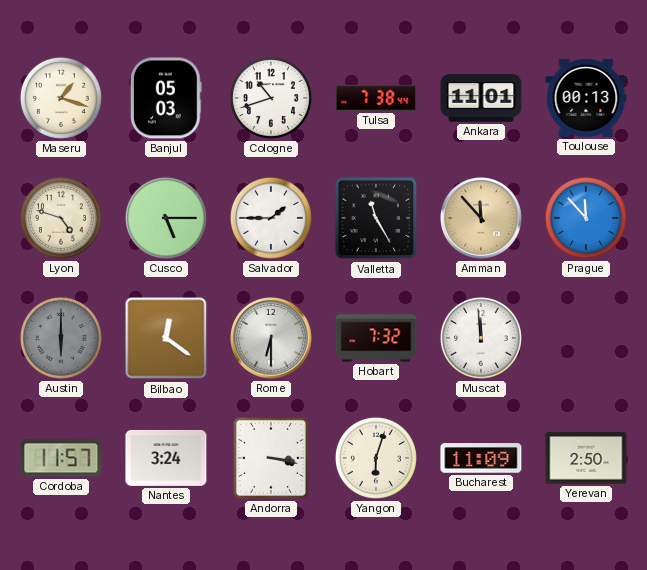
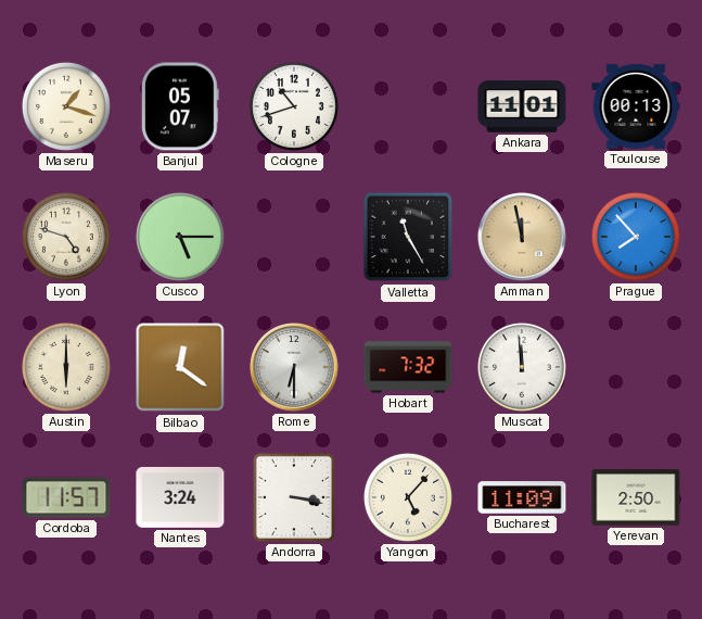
Banjul: 05:03 -> 05:07
Tulsa: 7:38 -> none
Salvador: 1:45 -> none
Amman: 11:53 -> 11:58
Prague: 11:53 -> 7:53
Austin dial: grey -> cream
Yangon: 6:03 -> 5:07
